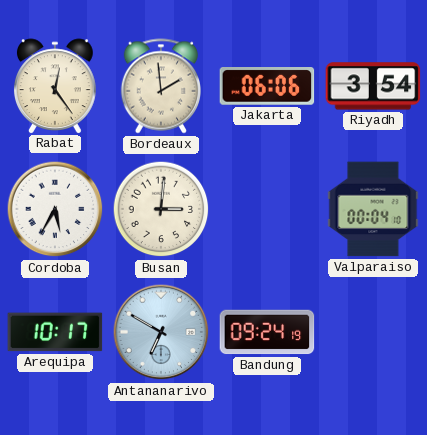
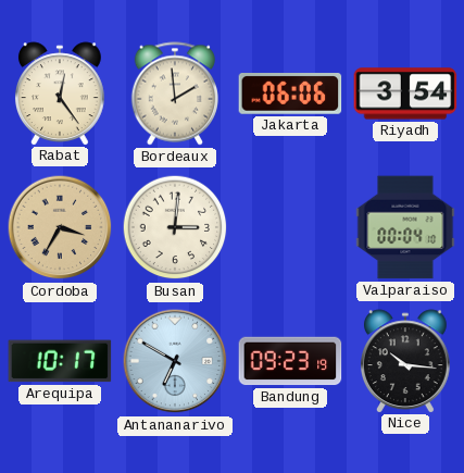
Cordoba: 5:35 -> 3:35
Cordoba dial: white -> champagne
Bandung: 09:24 -> 09:23
Nice: none -> 10:16
